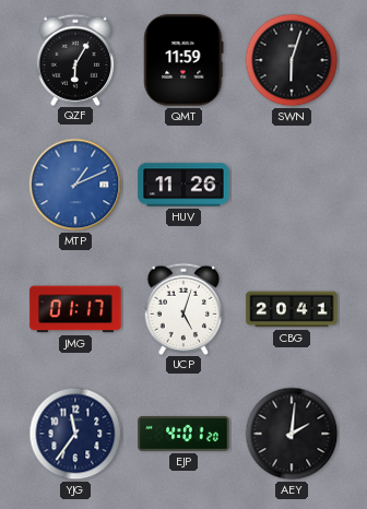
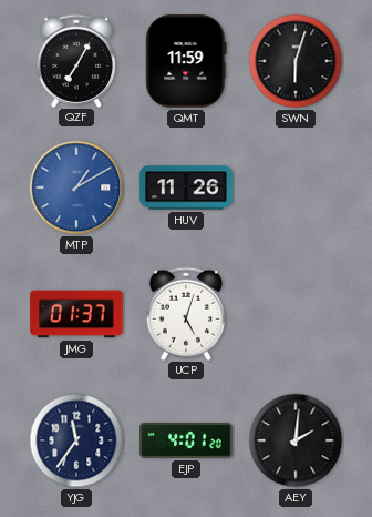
QZF: 6:05 -> 7:05
MTP: 1:11 -> 1:10
JMG: 01:17 -> 01:37
CBG: 20:41 -> none
